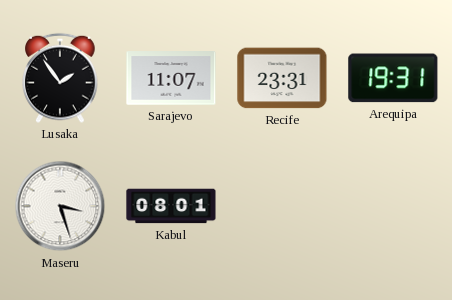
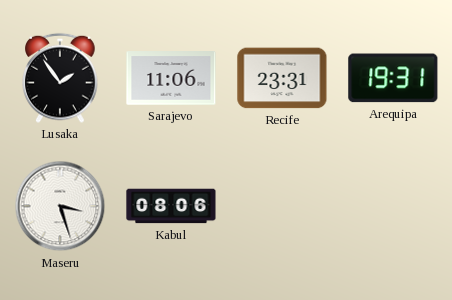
Sarajevo: 11:07 -> 11:06
Kabul: 08:01 -> 08:06
